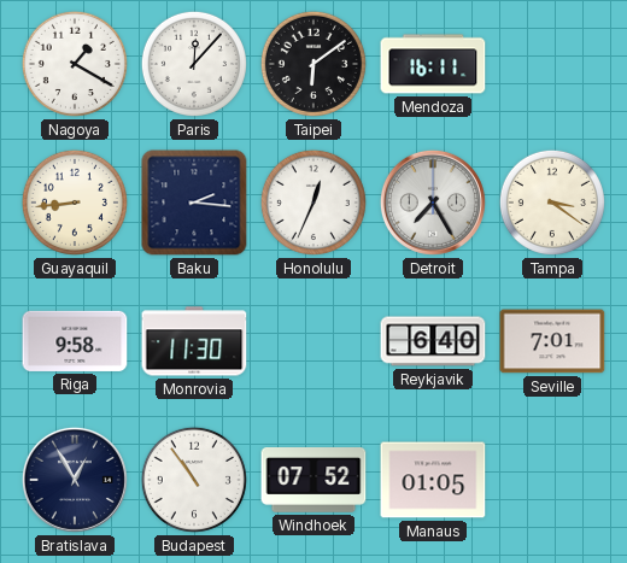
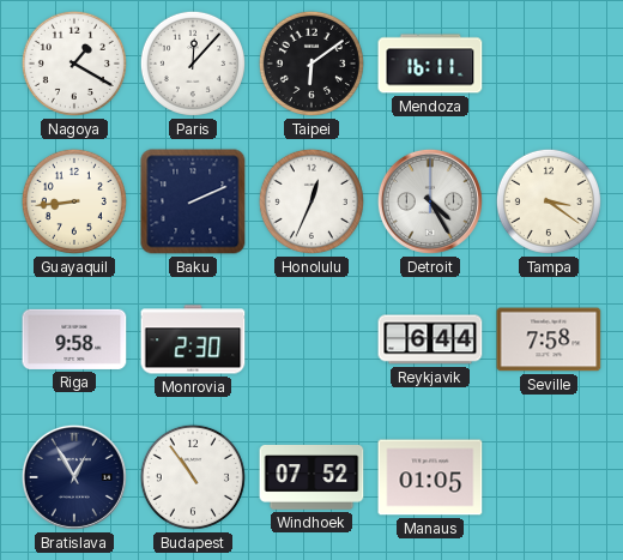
Baku: 2:16 -> 2:11
Detroit: 7:25 -> 4:25
Monrovia: 11:30 -> 2:30
Reykjavik: 6:40 -> 6:44
Seville: 7:01 -> 7:58
